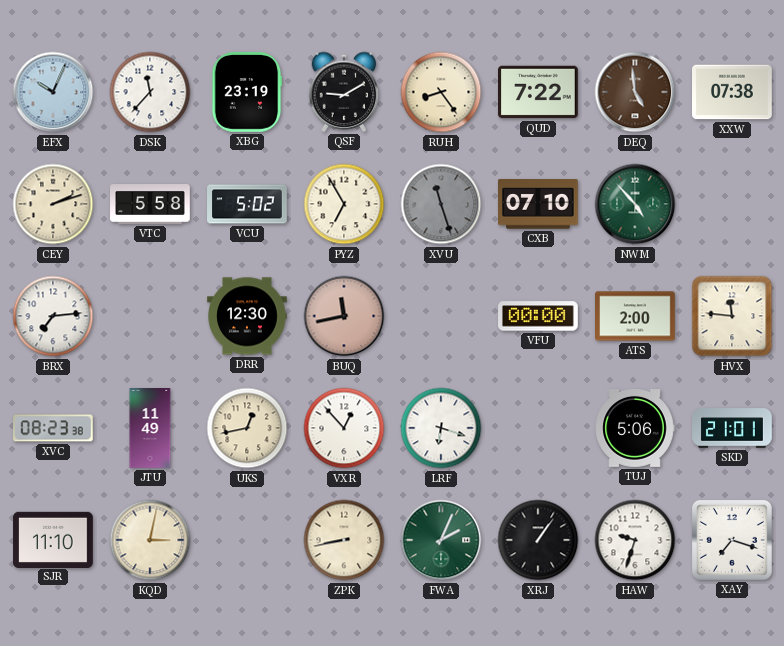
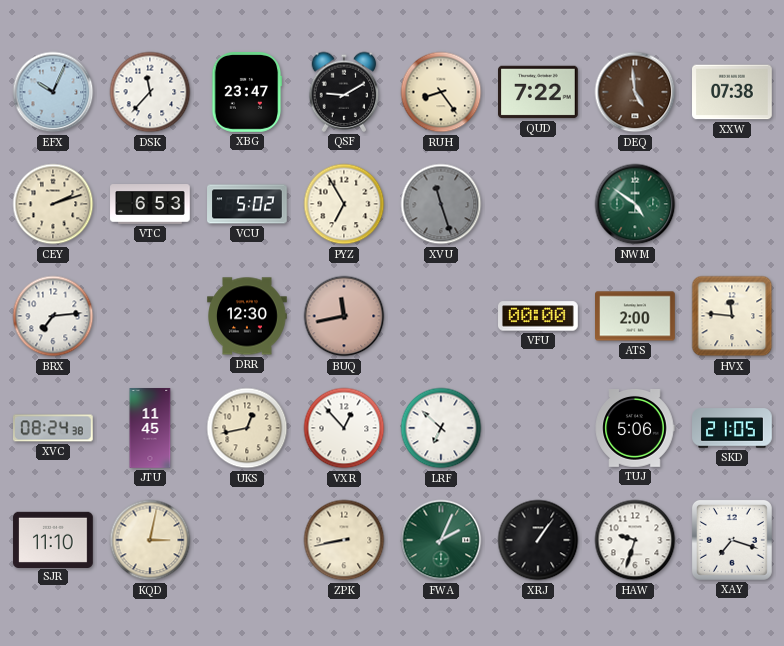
XBG: 23:19 -> 23:47
VTC: 5:58 -> 6:53
CXB: 07:10 -> none
NWM: 4:53 -> 4:51
XVC: 08:23 -> 08:24
JTU: 11:49 -> 11:45
LRF: 6:18 -> 6:52
SKD: 21:01 -> 21:05
